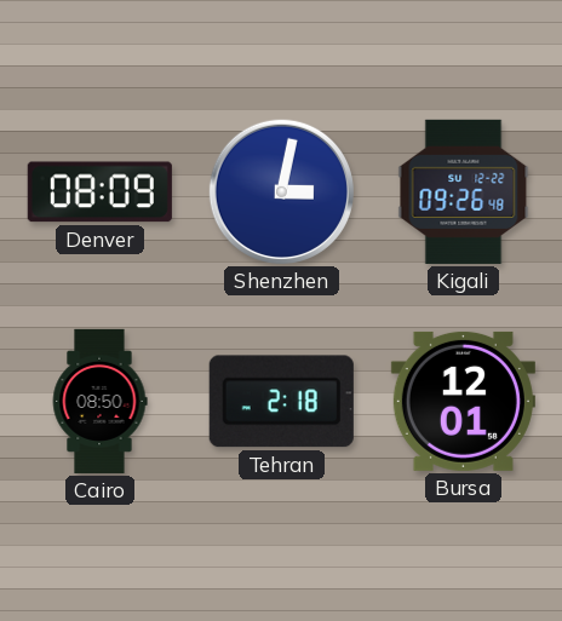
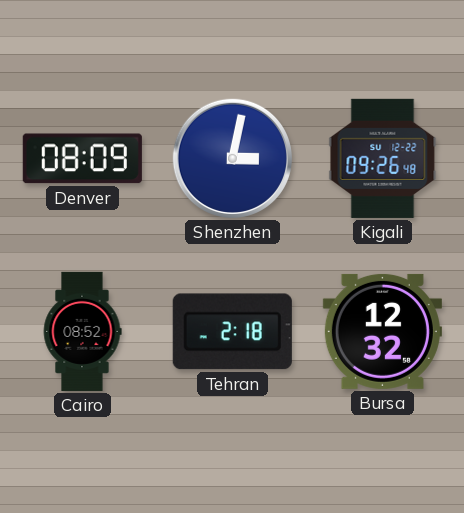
Cairo: 08:50 -> 08:52
Bursa: 12:01 -> 12:32
